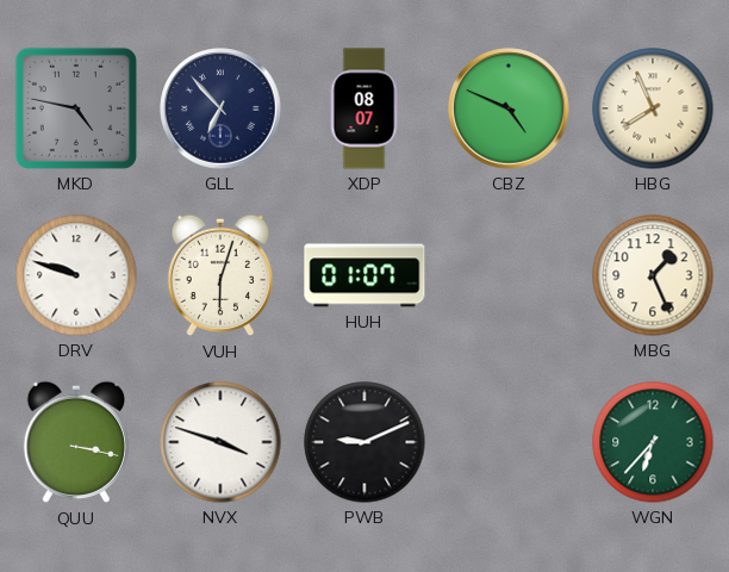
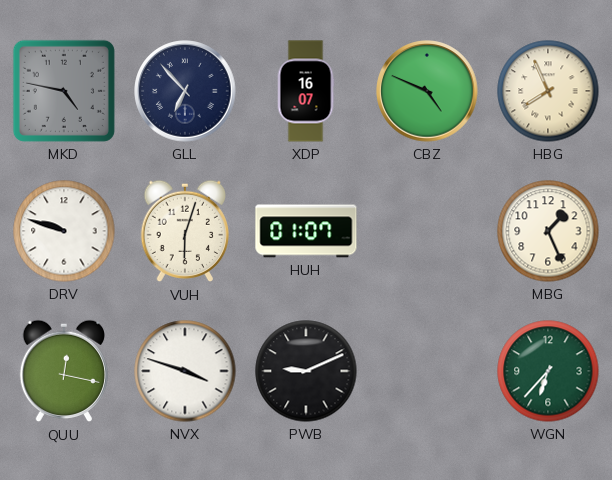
XDP: 08:07 -> 16:07
QUU: 3:17 -> 12:17
